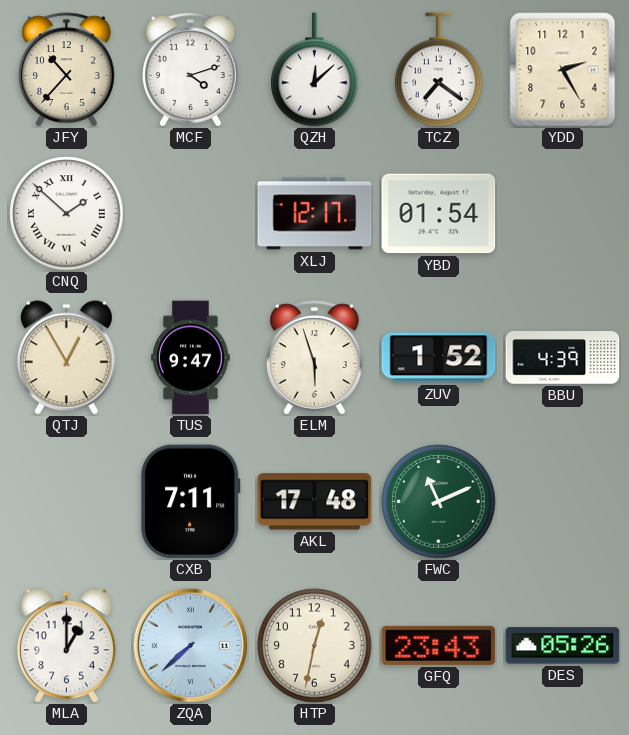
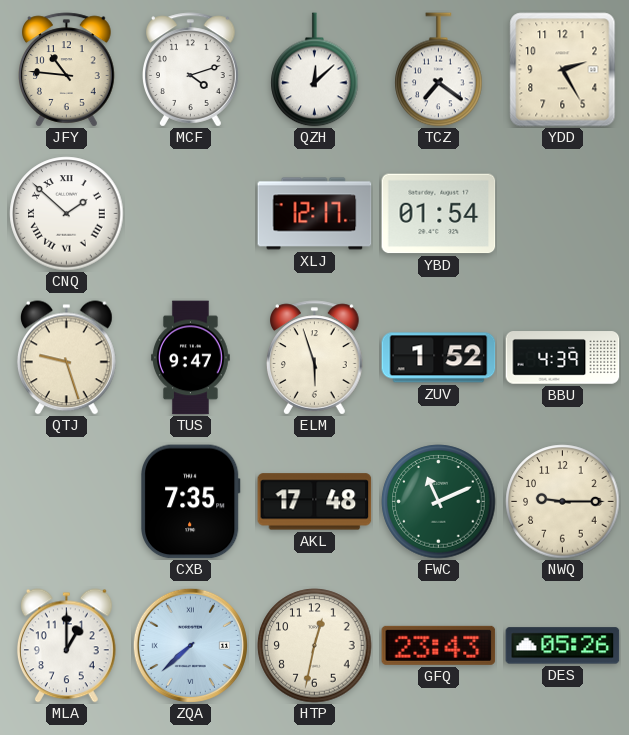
JFY: 10:37 -> 10:46
QTJ: 12:55 -> 9:27
CXB: 7:11 -> 7:35
NWQ: none -> 9:15
